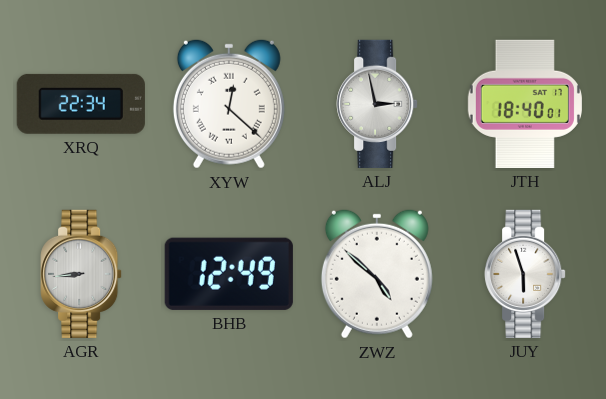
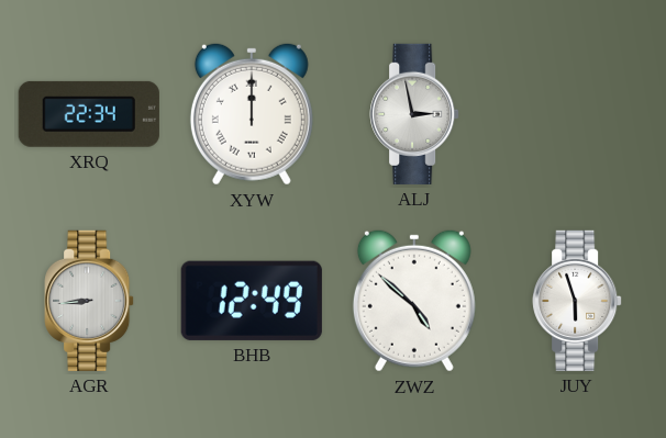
XYW: 12:22 -> 12:00
JTH: 18:40 -> none
